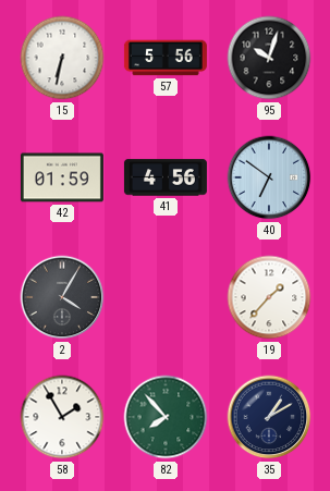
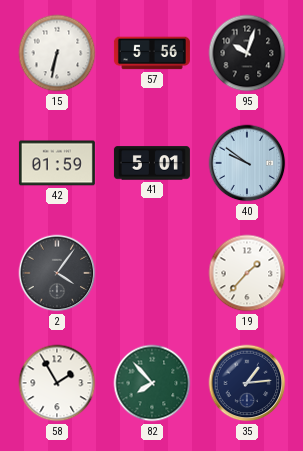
41: 4:56 -> 5:01
40: 6:51 -> 9:51
2: 4:05 -> 4:06
35: 1:10 -> 1:14
